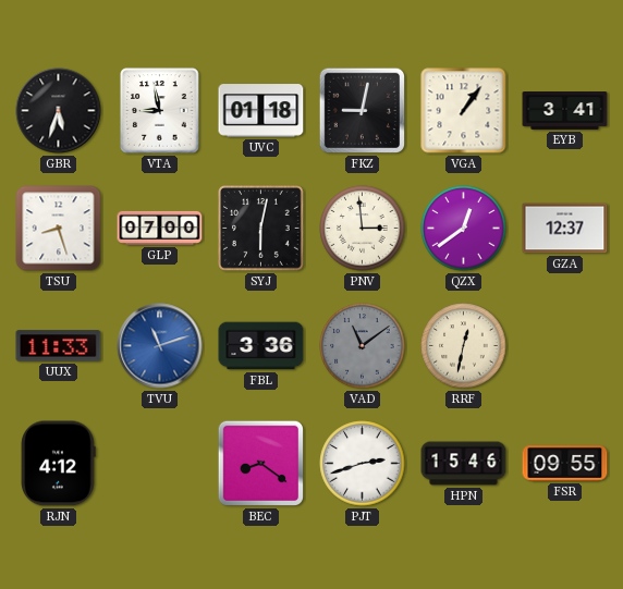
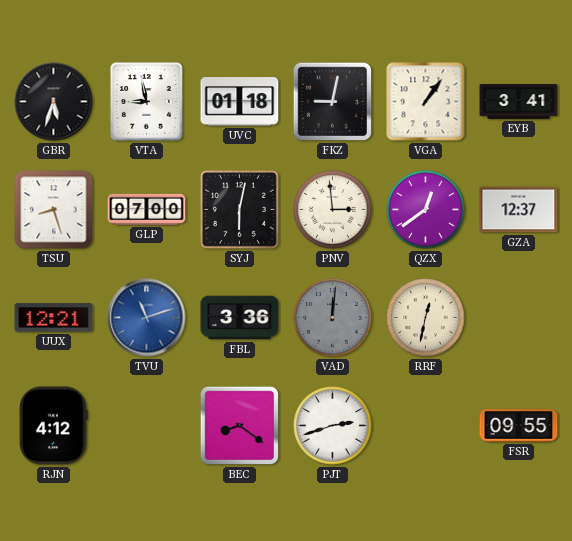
UUX: 11:33 -> 12:21
VAD: 11:09 -> 12:01
HPN: 15:46 -> none
